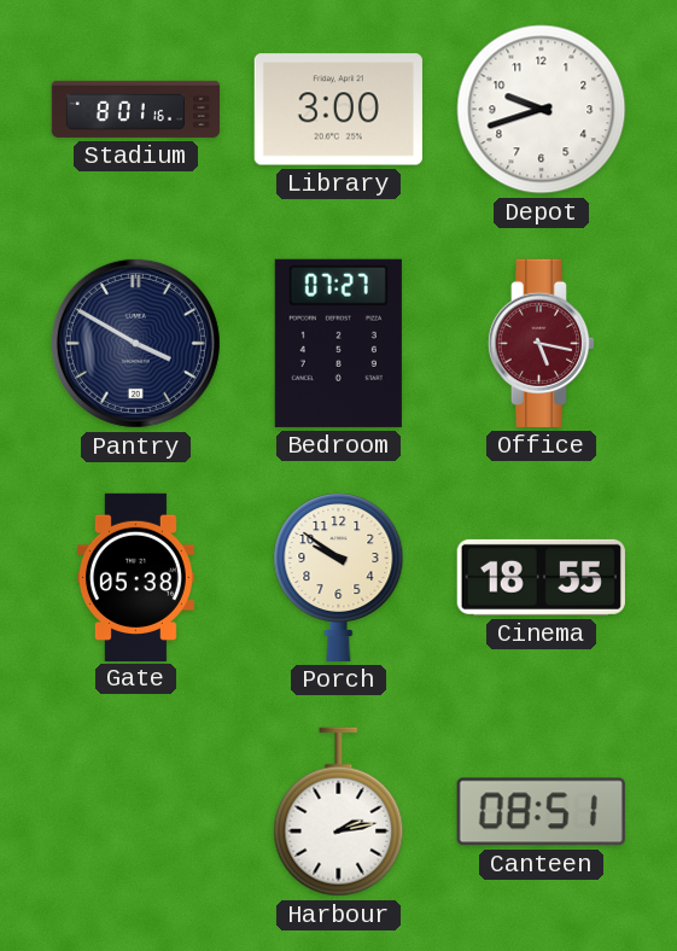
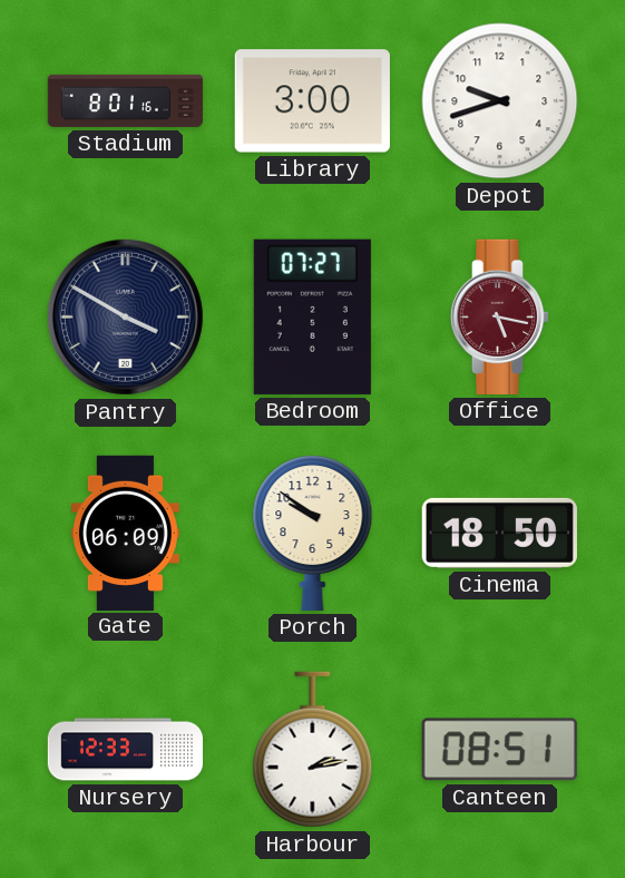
Gate: 05:38 -> 06:09
Cinema: 18:55 -> 18:50
Nursery: none -> 12:33
